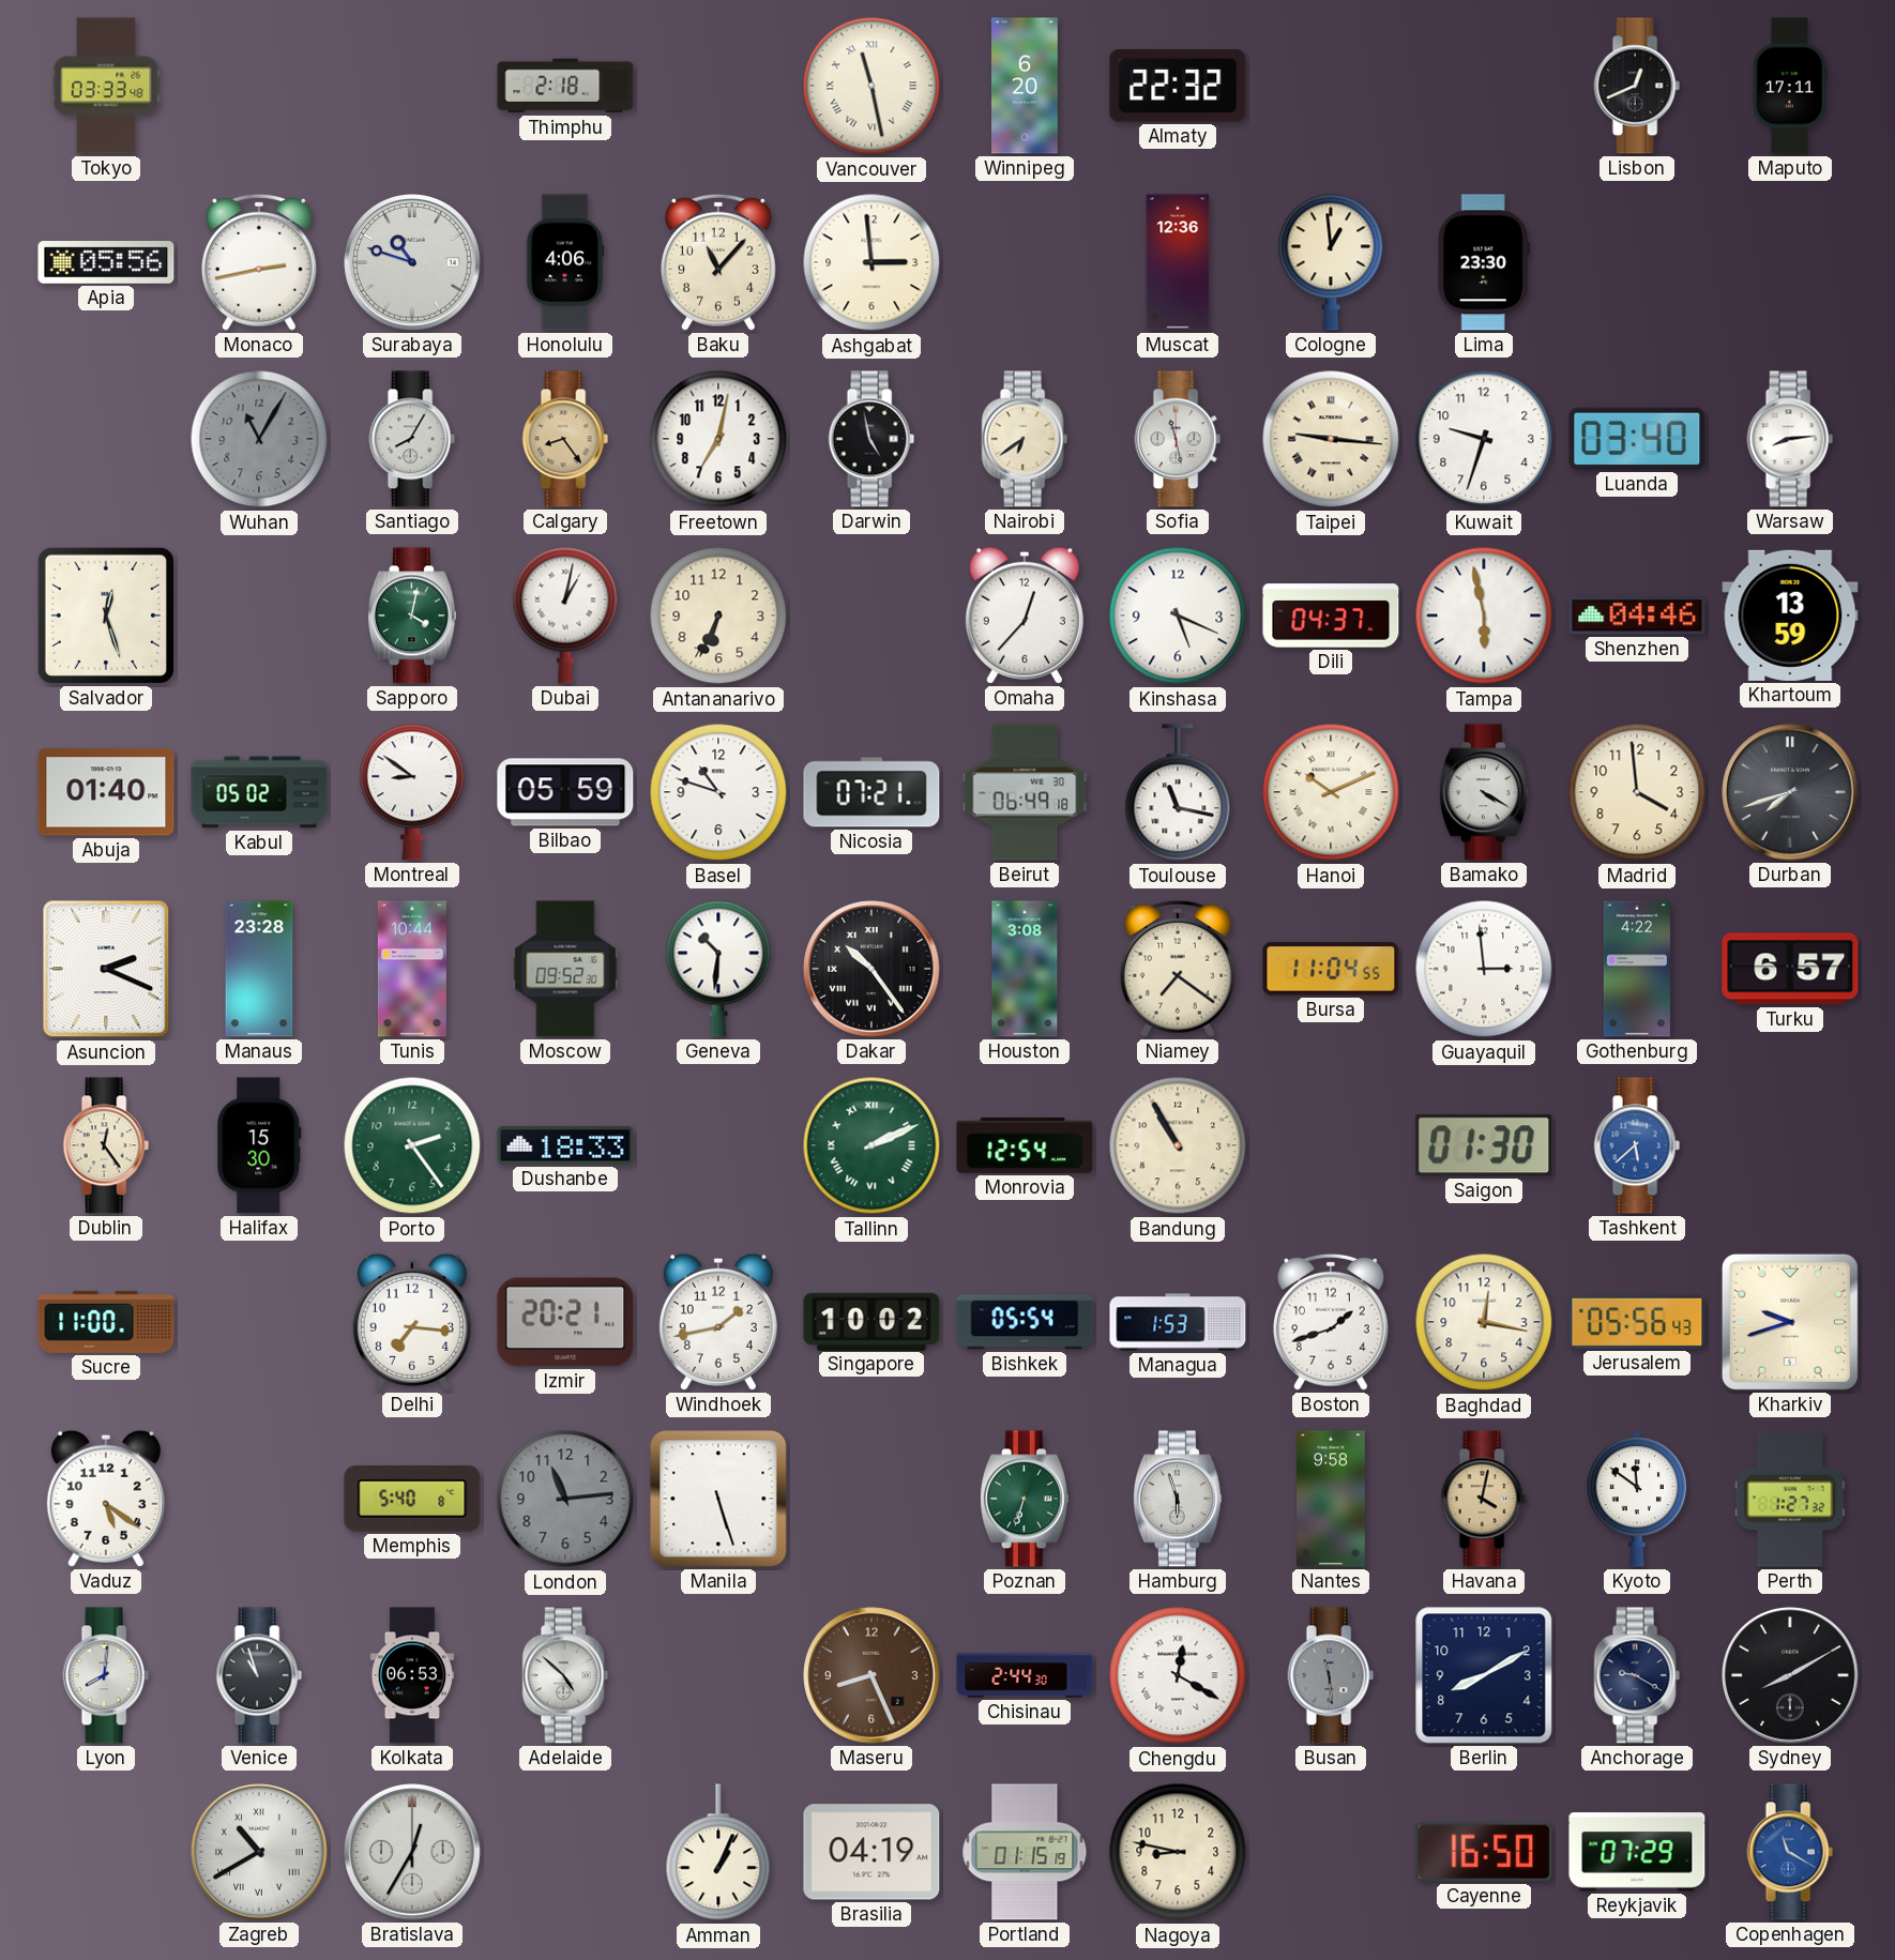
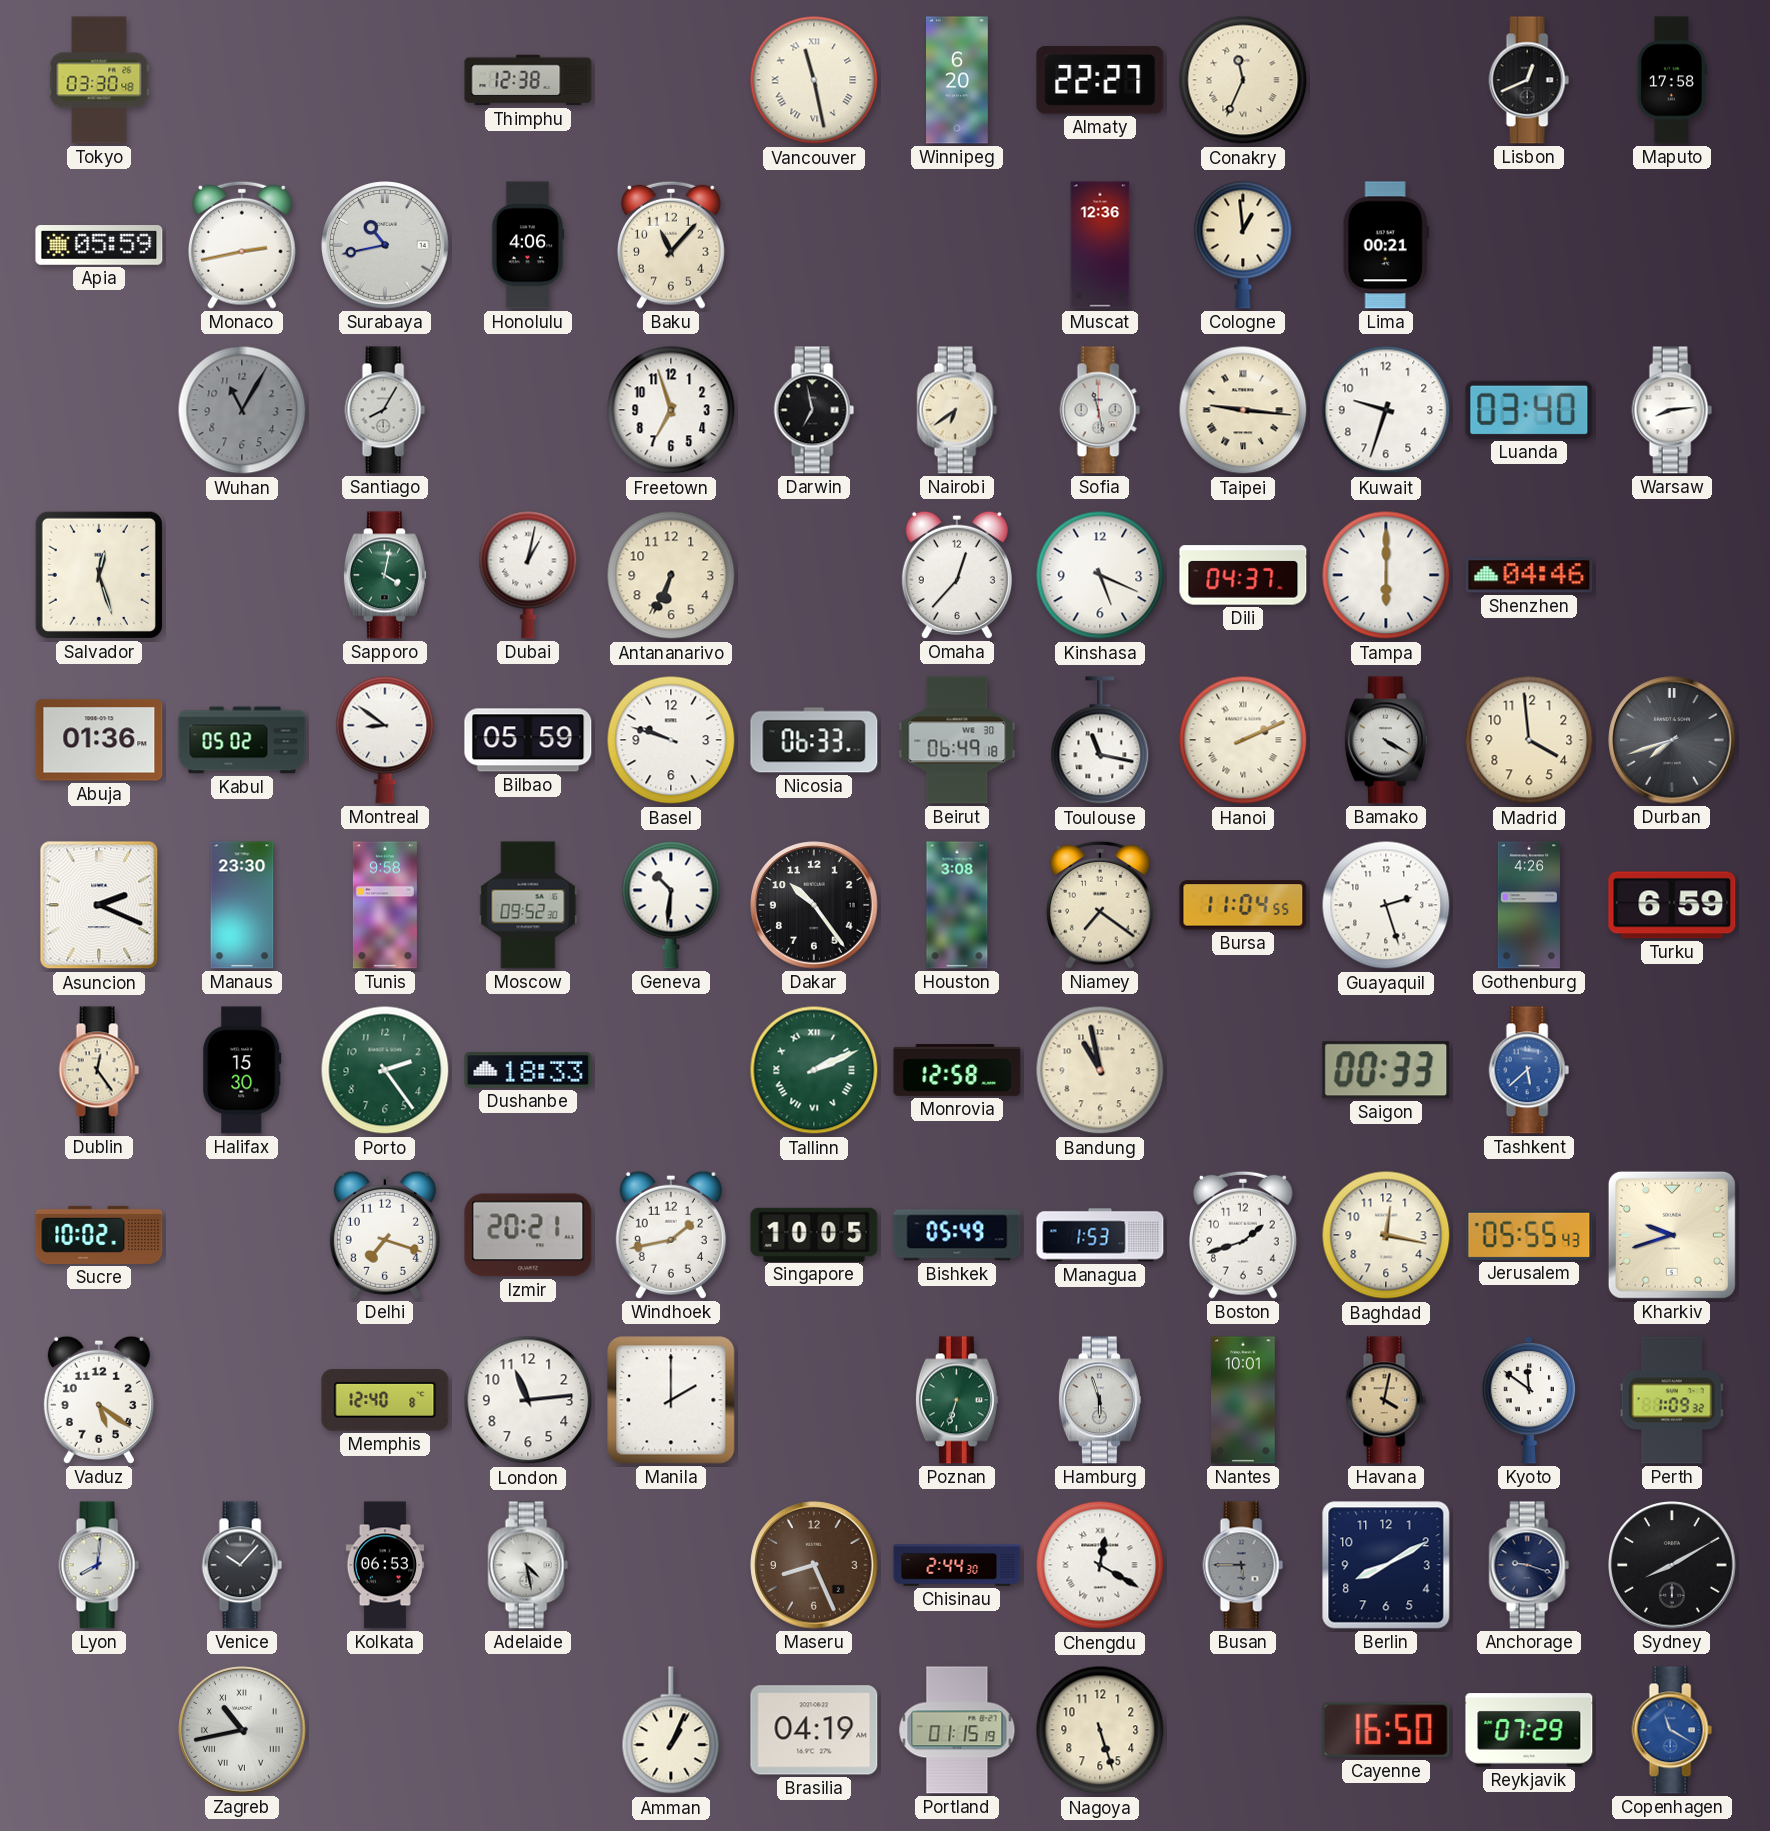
Tokyo: 03:33 -> 03:30
Thimphu: 2:18 -> 12:38
Almaty: 22:32 -> 22:27
Conakry: none -> 11:34
Maputo: 17:11 -> 17:58
Apia: 05:56 -> 05:59
Surabaya: 10:48 -> 10:43
Ashgabat: 2:59 -> none
Lima: 23:30 -> 00:21
Calgary: 8:24 -> none
Freetown: 7:02 -> 6:57
Darwin: 4:58 -> 6:58
Tampa: 5:58 -> 6:00
Khartoum: 13:59 -> none
Abuja: 01:40 -> 01:36
Basel: 10:48 -> 9:48
Nicosia: 07:21 -> 06:33
Hanoi: 10:11 -> 2:11
Manaus: 23:28 -> 23:30
Tunis: 10:44 -> 9:58
Dakar numerals: Roman -> Arabic
Guayaquil: 2:59 -> 2:27
Gothenburg: 4:22 -> 4:26
Turku: 6:57 -> 6:59
Monrovia: 12:54 -> 12:58
Bandung: 10:55 -> 10:58
Saigon: 01:30 -> 00:33
Sucre: 11:00 -> 10:02
Delhi: 7:16 -> 7:18
Singapore: 10:02 -> 10:05
Bishkek: 05:54 -> 05:49
Jerusalem: 05:56 -> 05:55
Memphis: 5:40 -> 12:40
London dial: grey -> white
Manila: 5:27 -> 2:00
Nantes: 9:58 -> 10:01
Perth: 1:27 -> 1:09
Venice: 10:57 -> 10:07
Adelaide: 4:52 -> 4:28
Busan: 11:29 -> 5:45
Anchorage: 9:20 -> 9:18
Zagreb: 10:40 -> 10:43
Bratislava: 12:35 -> none
Nagoya: 8:47 -> 5:27
